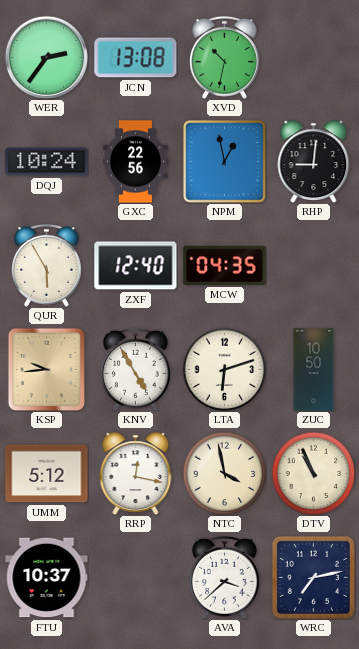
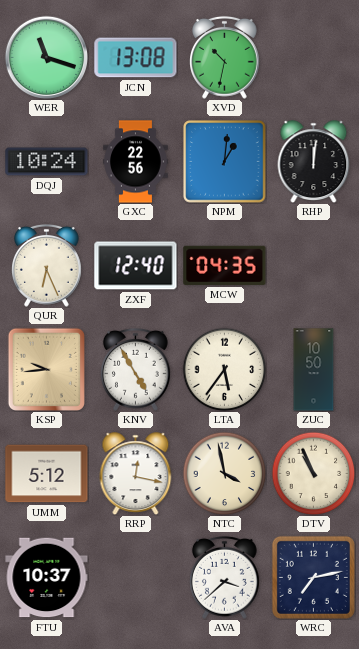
WER: 2:36 -> 11:18
NPM: 12:58 -> 1:01
RHP: 9:01 -> 12:01
QUR: 5:55 -> 6:26
LTA: 6:12 -> 5:36
